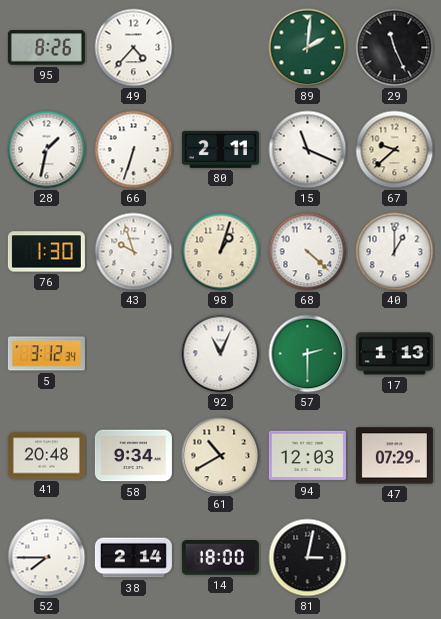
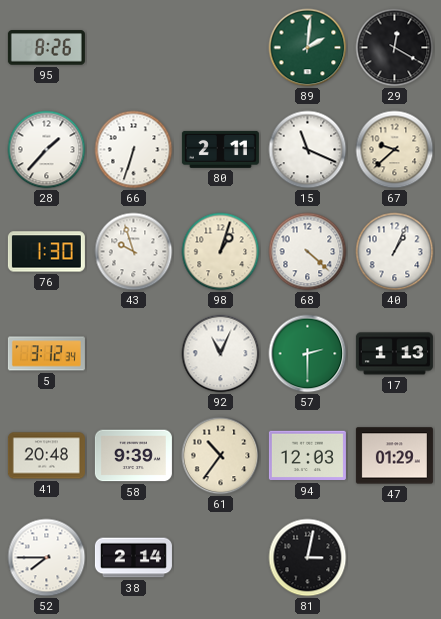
49: 4:37 -> none
29: 11:26 -> 12:20
28: 1:32 -> 1:37
40: 1:00 -> 1:04
58: 9:34 -> 9:39
61: 10:40 -> 10:36
47: 07:29 -> 01:29
14: 18:00 -> none
